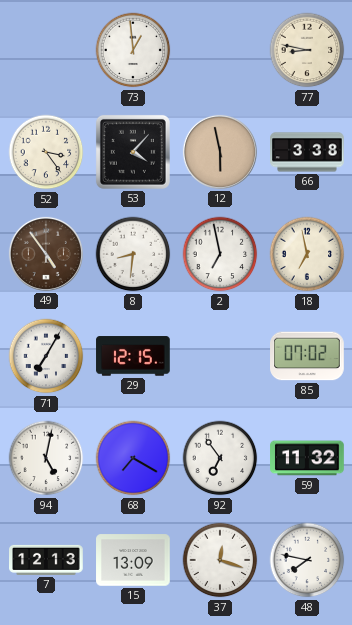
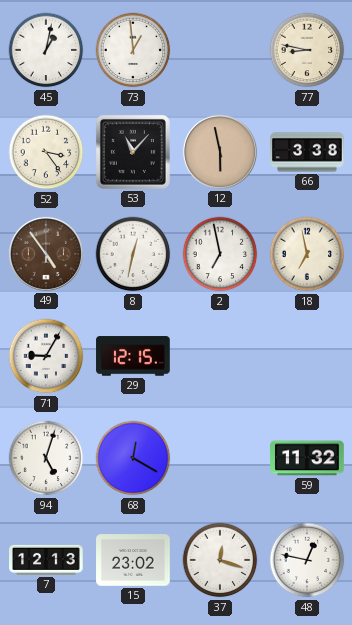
45: none -> 1:02
53: 4:07 -> 11:07
8: 8:31 -> 12:32
71: 7:05 -> 9:05
85: 07:02 -> none
94: 5:02 -> 5:03
68: 7:20 -> 12:20
92: 6:54 -> none
15: 13:09 -> 23:02
48: 7:47 -> 12:47
